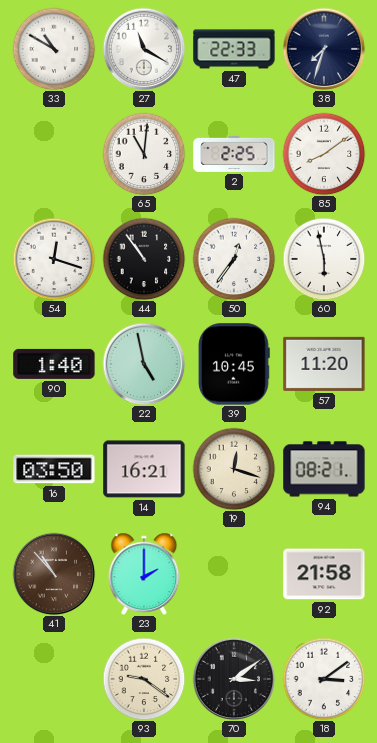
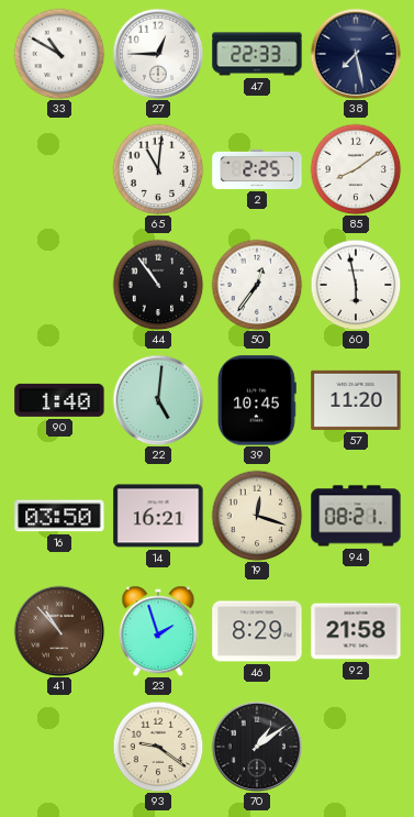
27: 11:20 -> 12:45
38: 7:33 -> 7:28
54: 12:18 -> none
22: 4:58 -> 5:01
23: 2:00 -> 1:57
46: none -> 8:29
70: 3:09 -> 1:09
18: 3:09 -> none
